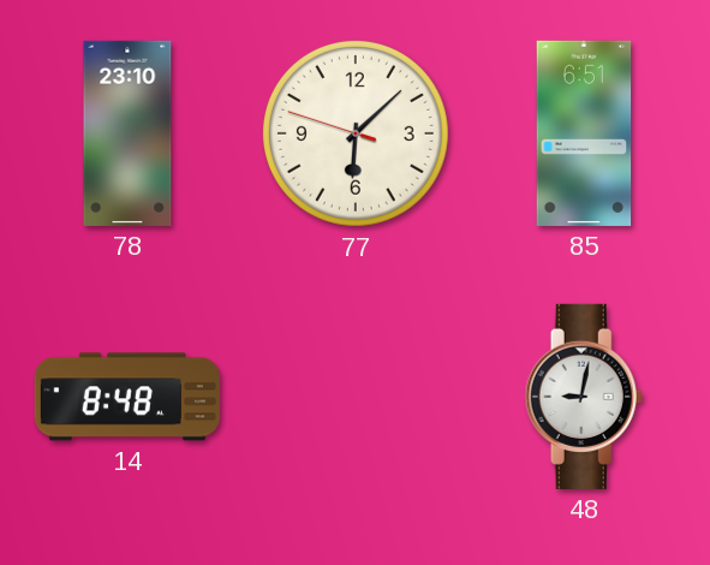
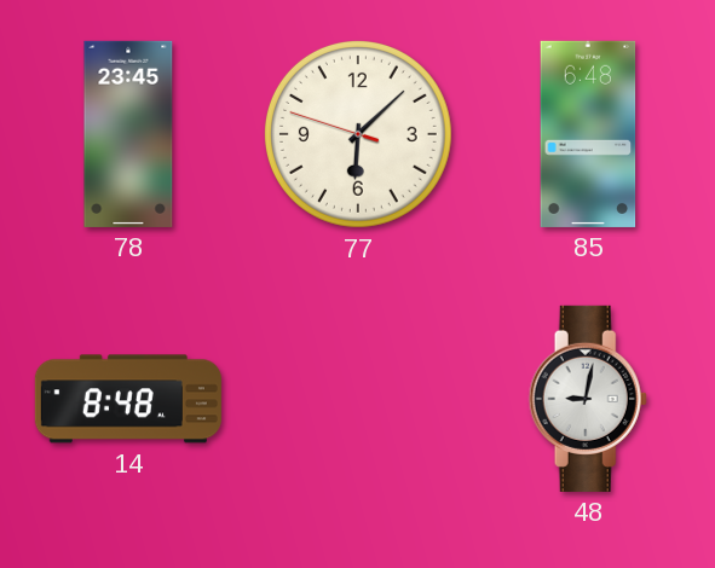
78: 23:10 -> 23:45
85: 6:51 -> 6:48
